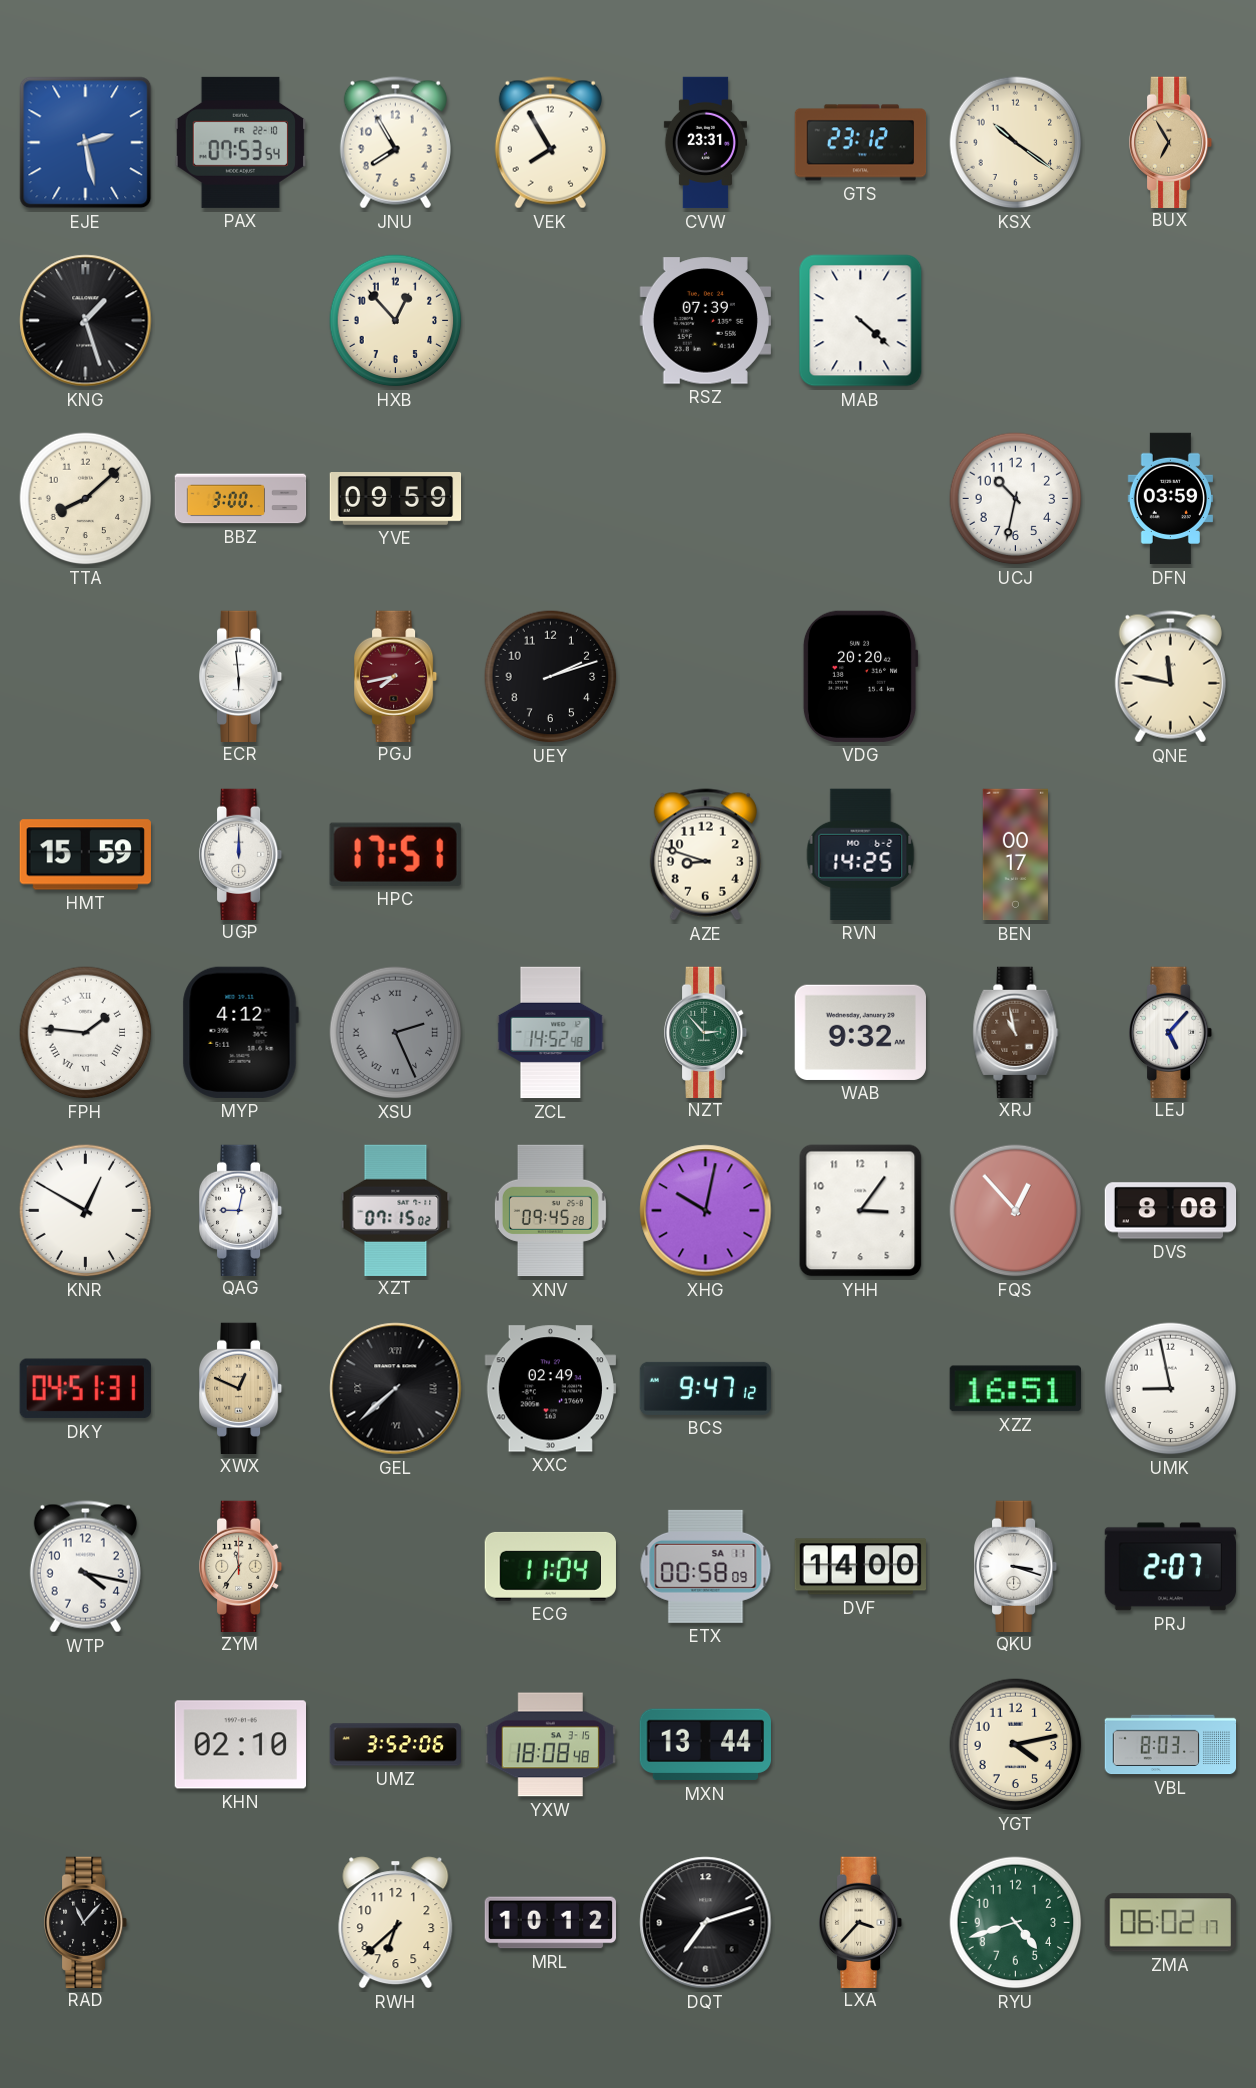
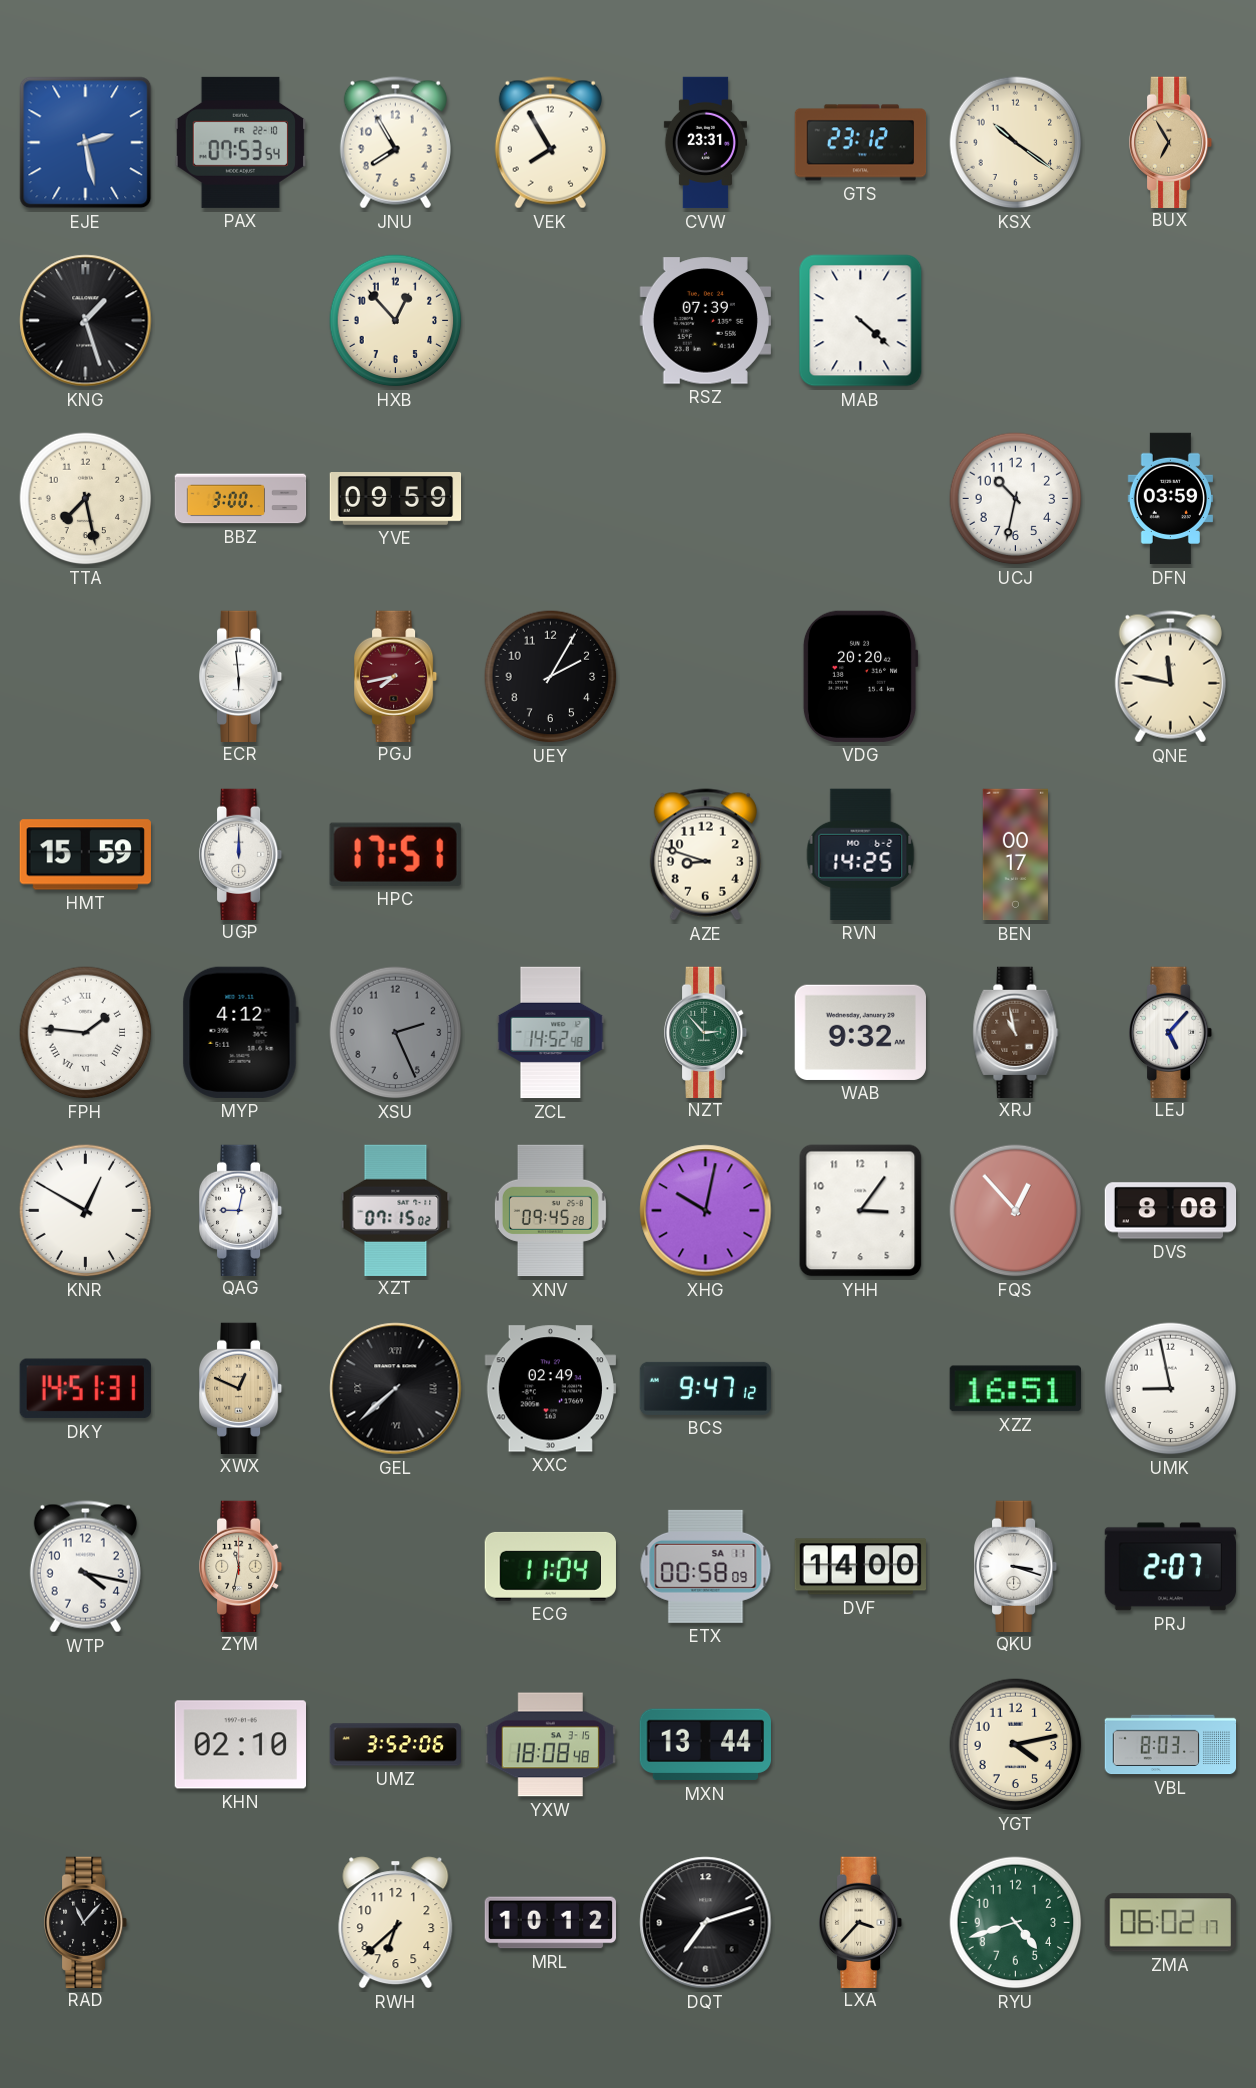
TTA: 8:08 -> 7:28
UEY: 2:12 -> 2:05
XSU numerals: Roman -> Arabic
DKY: 04:51 -> 14:51
ZYM: 11:36 -> 11:32
